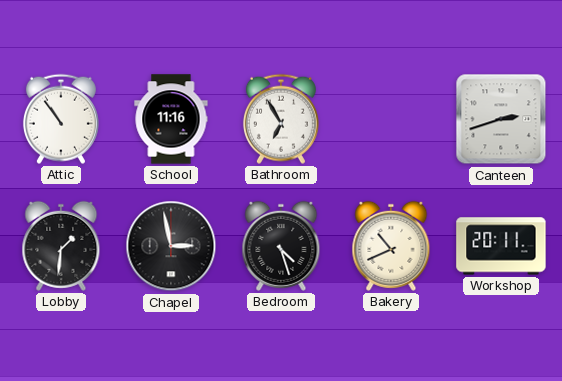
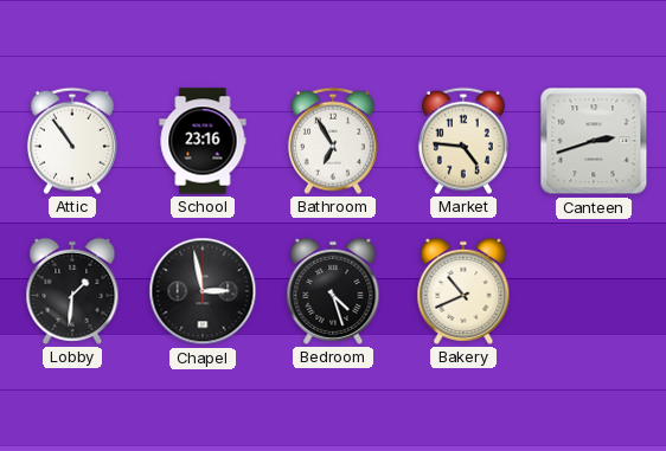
School: 11:16 -> 23:16
Market: none -> 4:46
Workshop: 20:11 -> none
